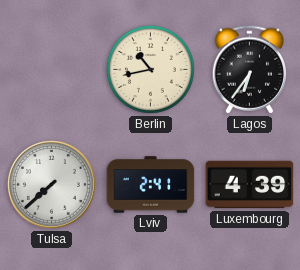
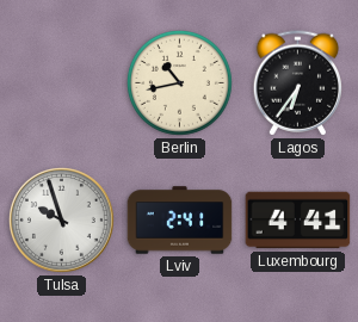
Tulsa: 7:38 -> 9:57
Luxembourg: 4:39 -> 4:41
